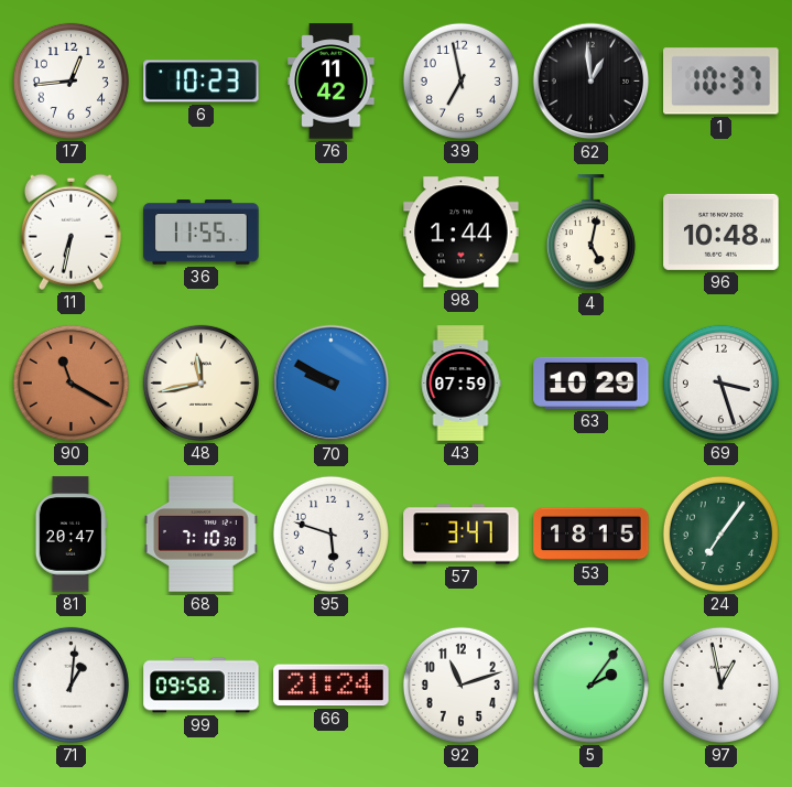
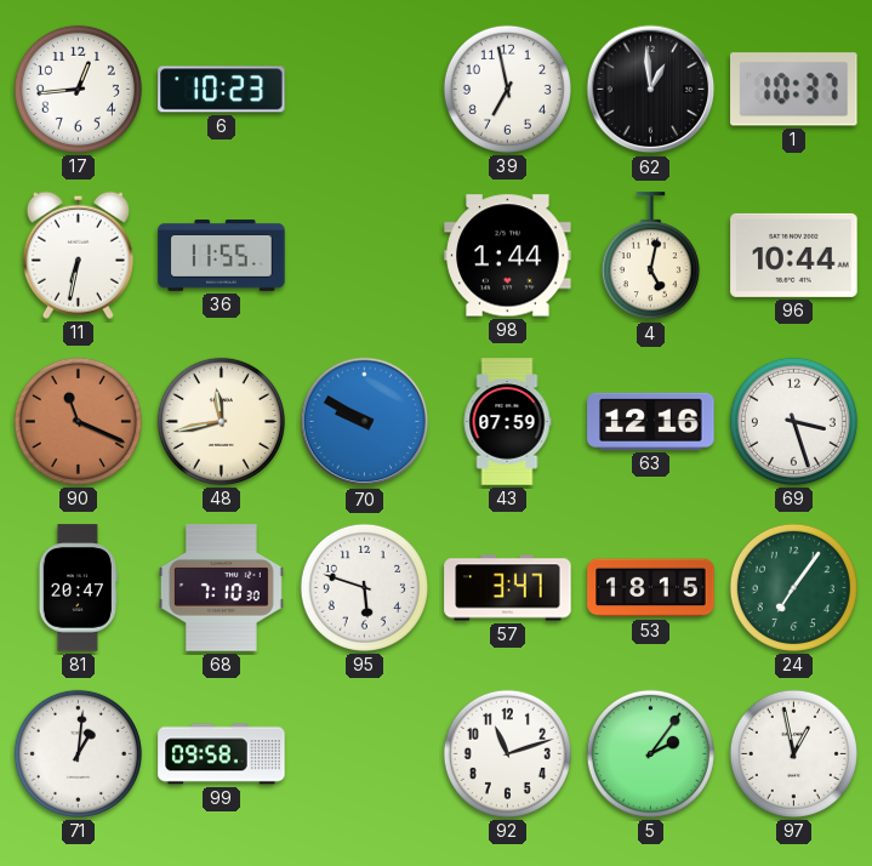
76: 11:42 -> none
96: 10:48 -> 10:44
90: 11:20 -> 11:19
63: 10:29 -> 12:16
66: 21:24 -> none
